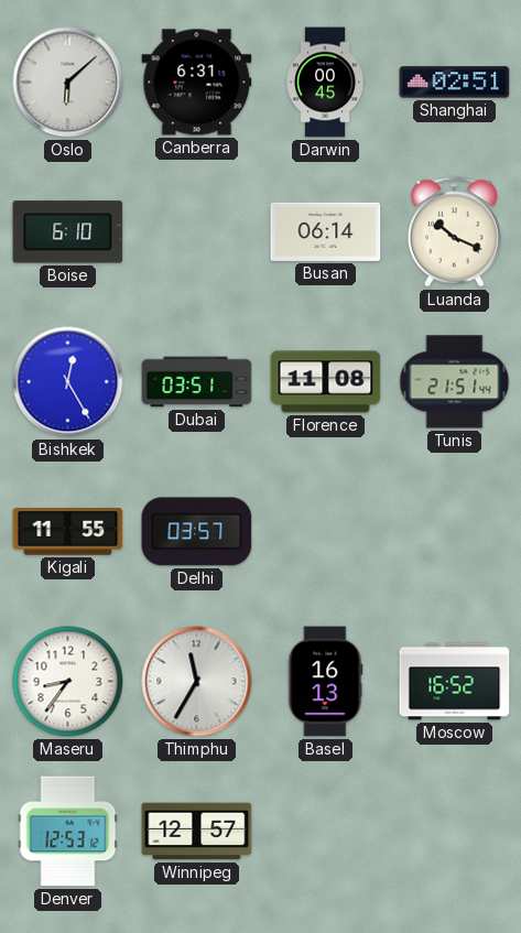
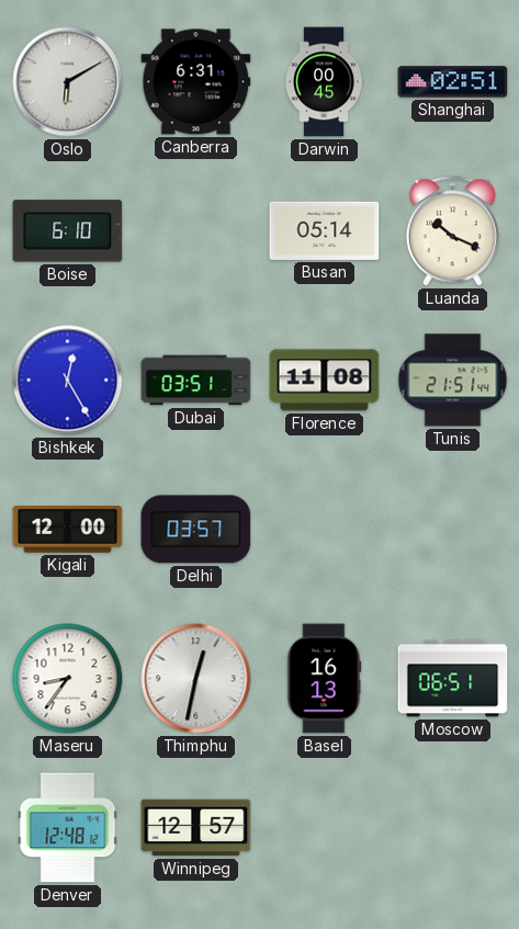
Oslo: 6:08 -> 6:10
Busan: 06:14 -> 05:14
Kigali: 11:55 -> 12:00
Thimphu: 11:35 -> 12:32
Moscow: 16:52 -> 06:51
Denver: 12:53 -> 12:48
